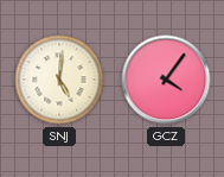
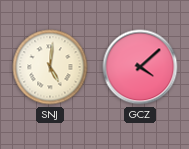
GCZ: 4:06 -> 4:08
